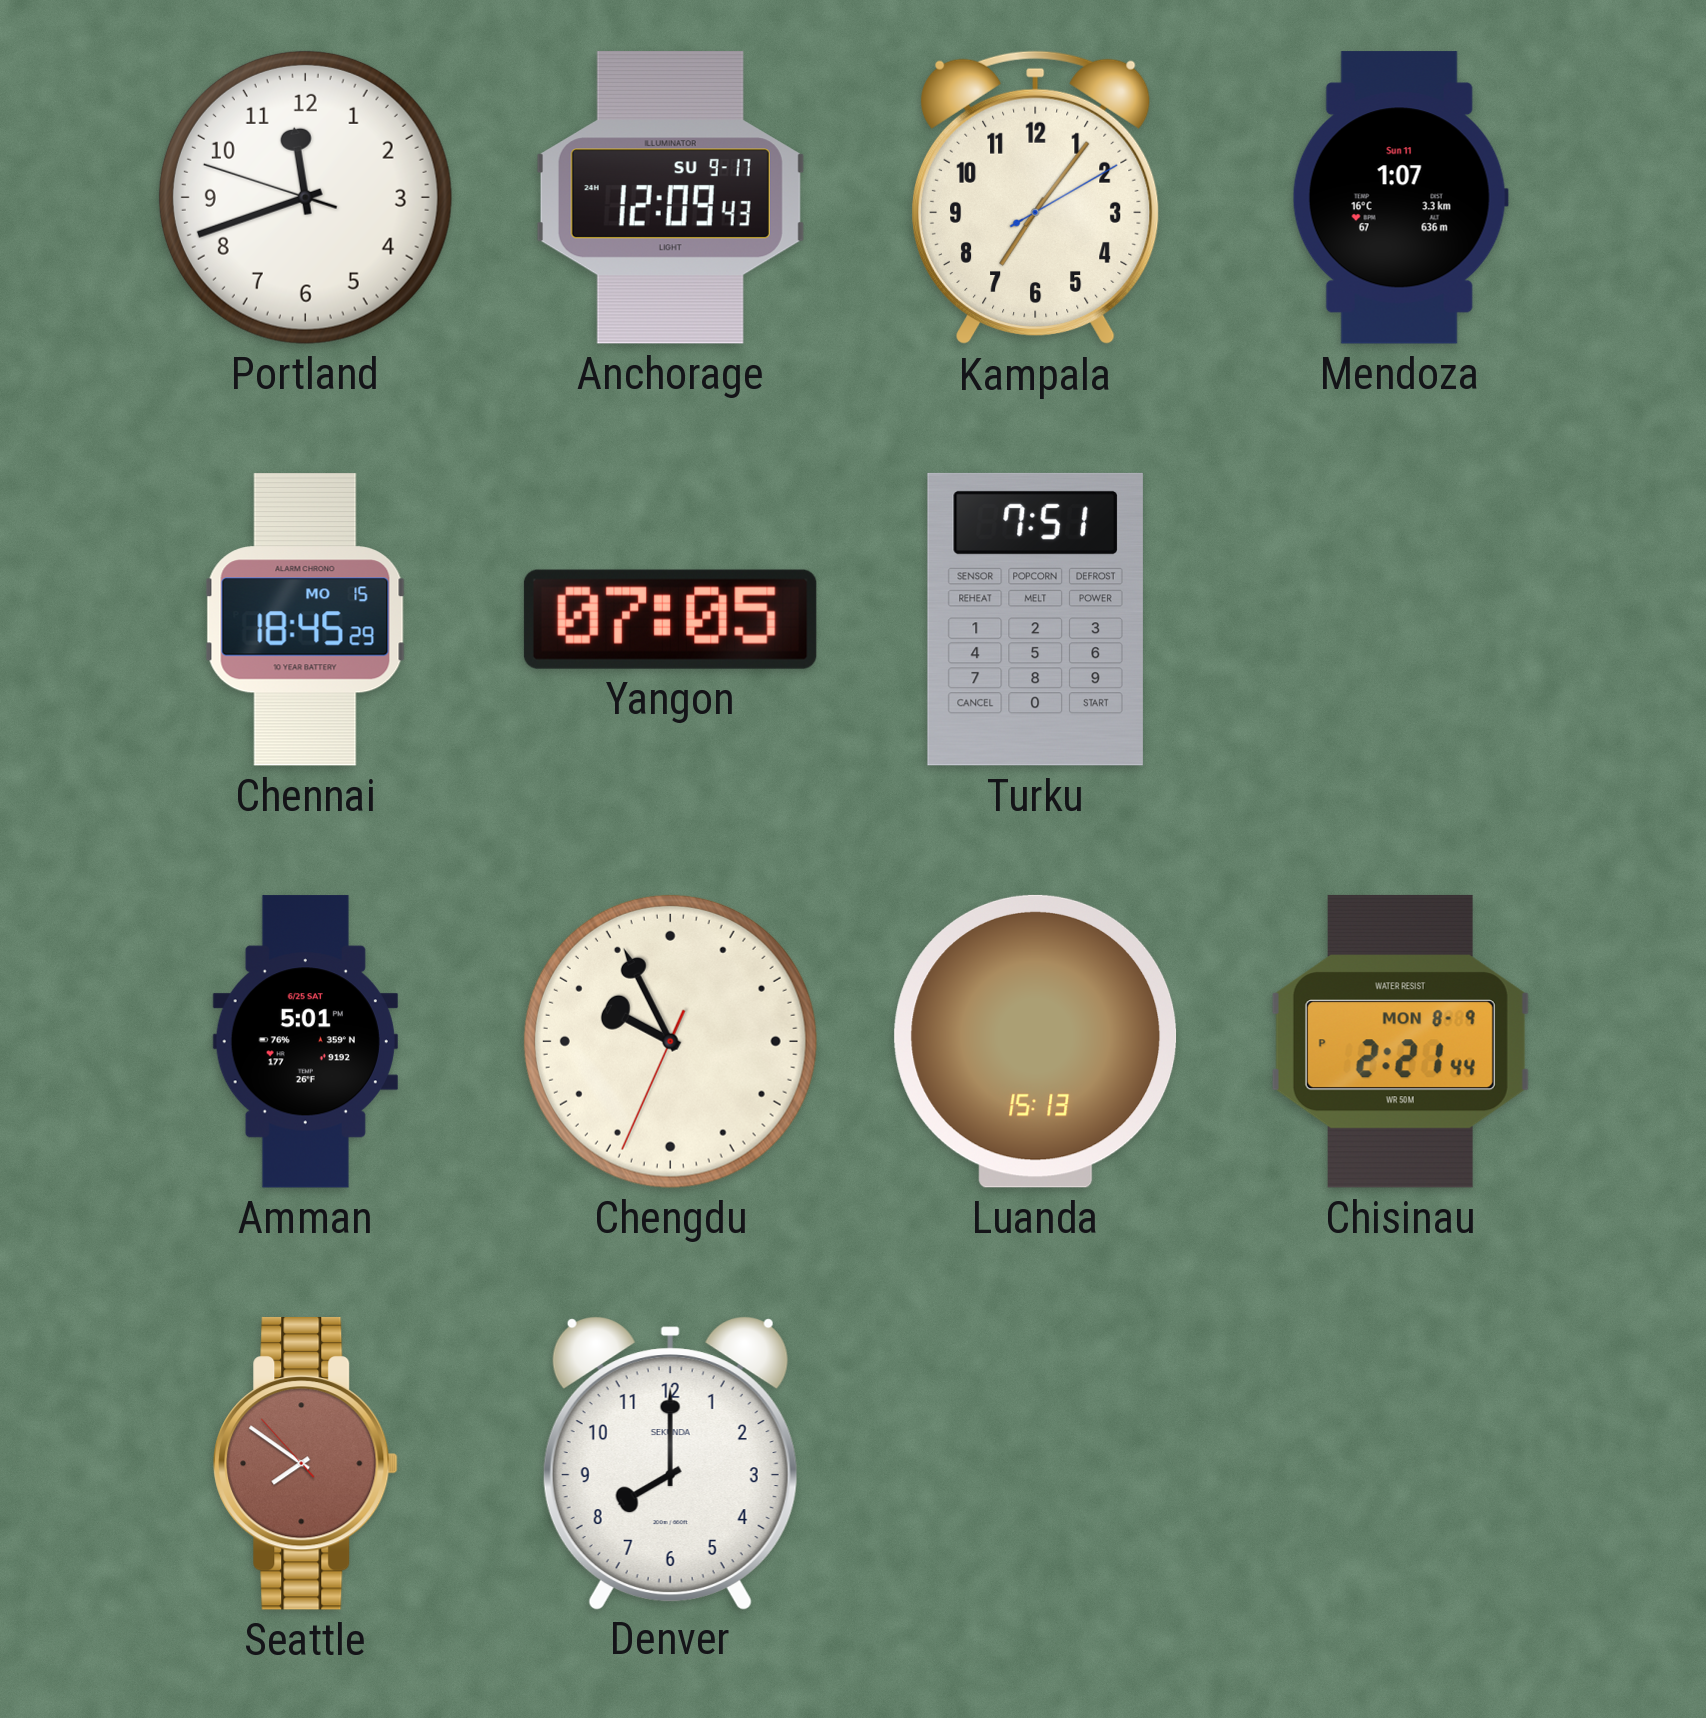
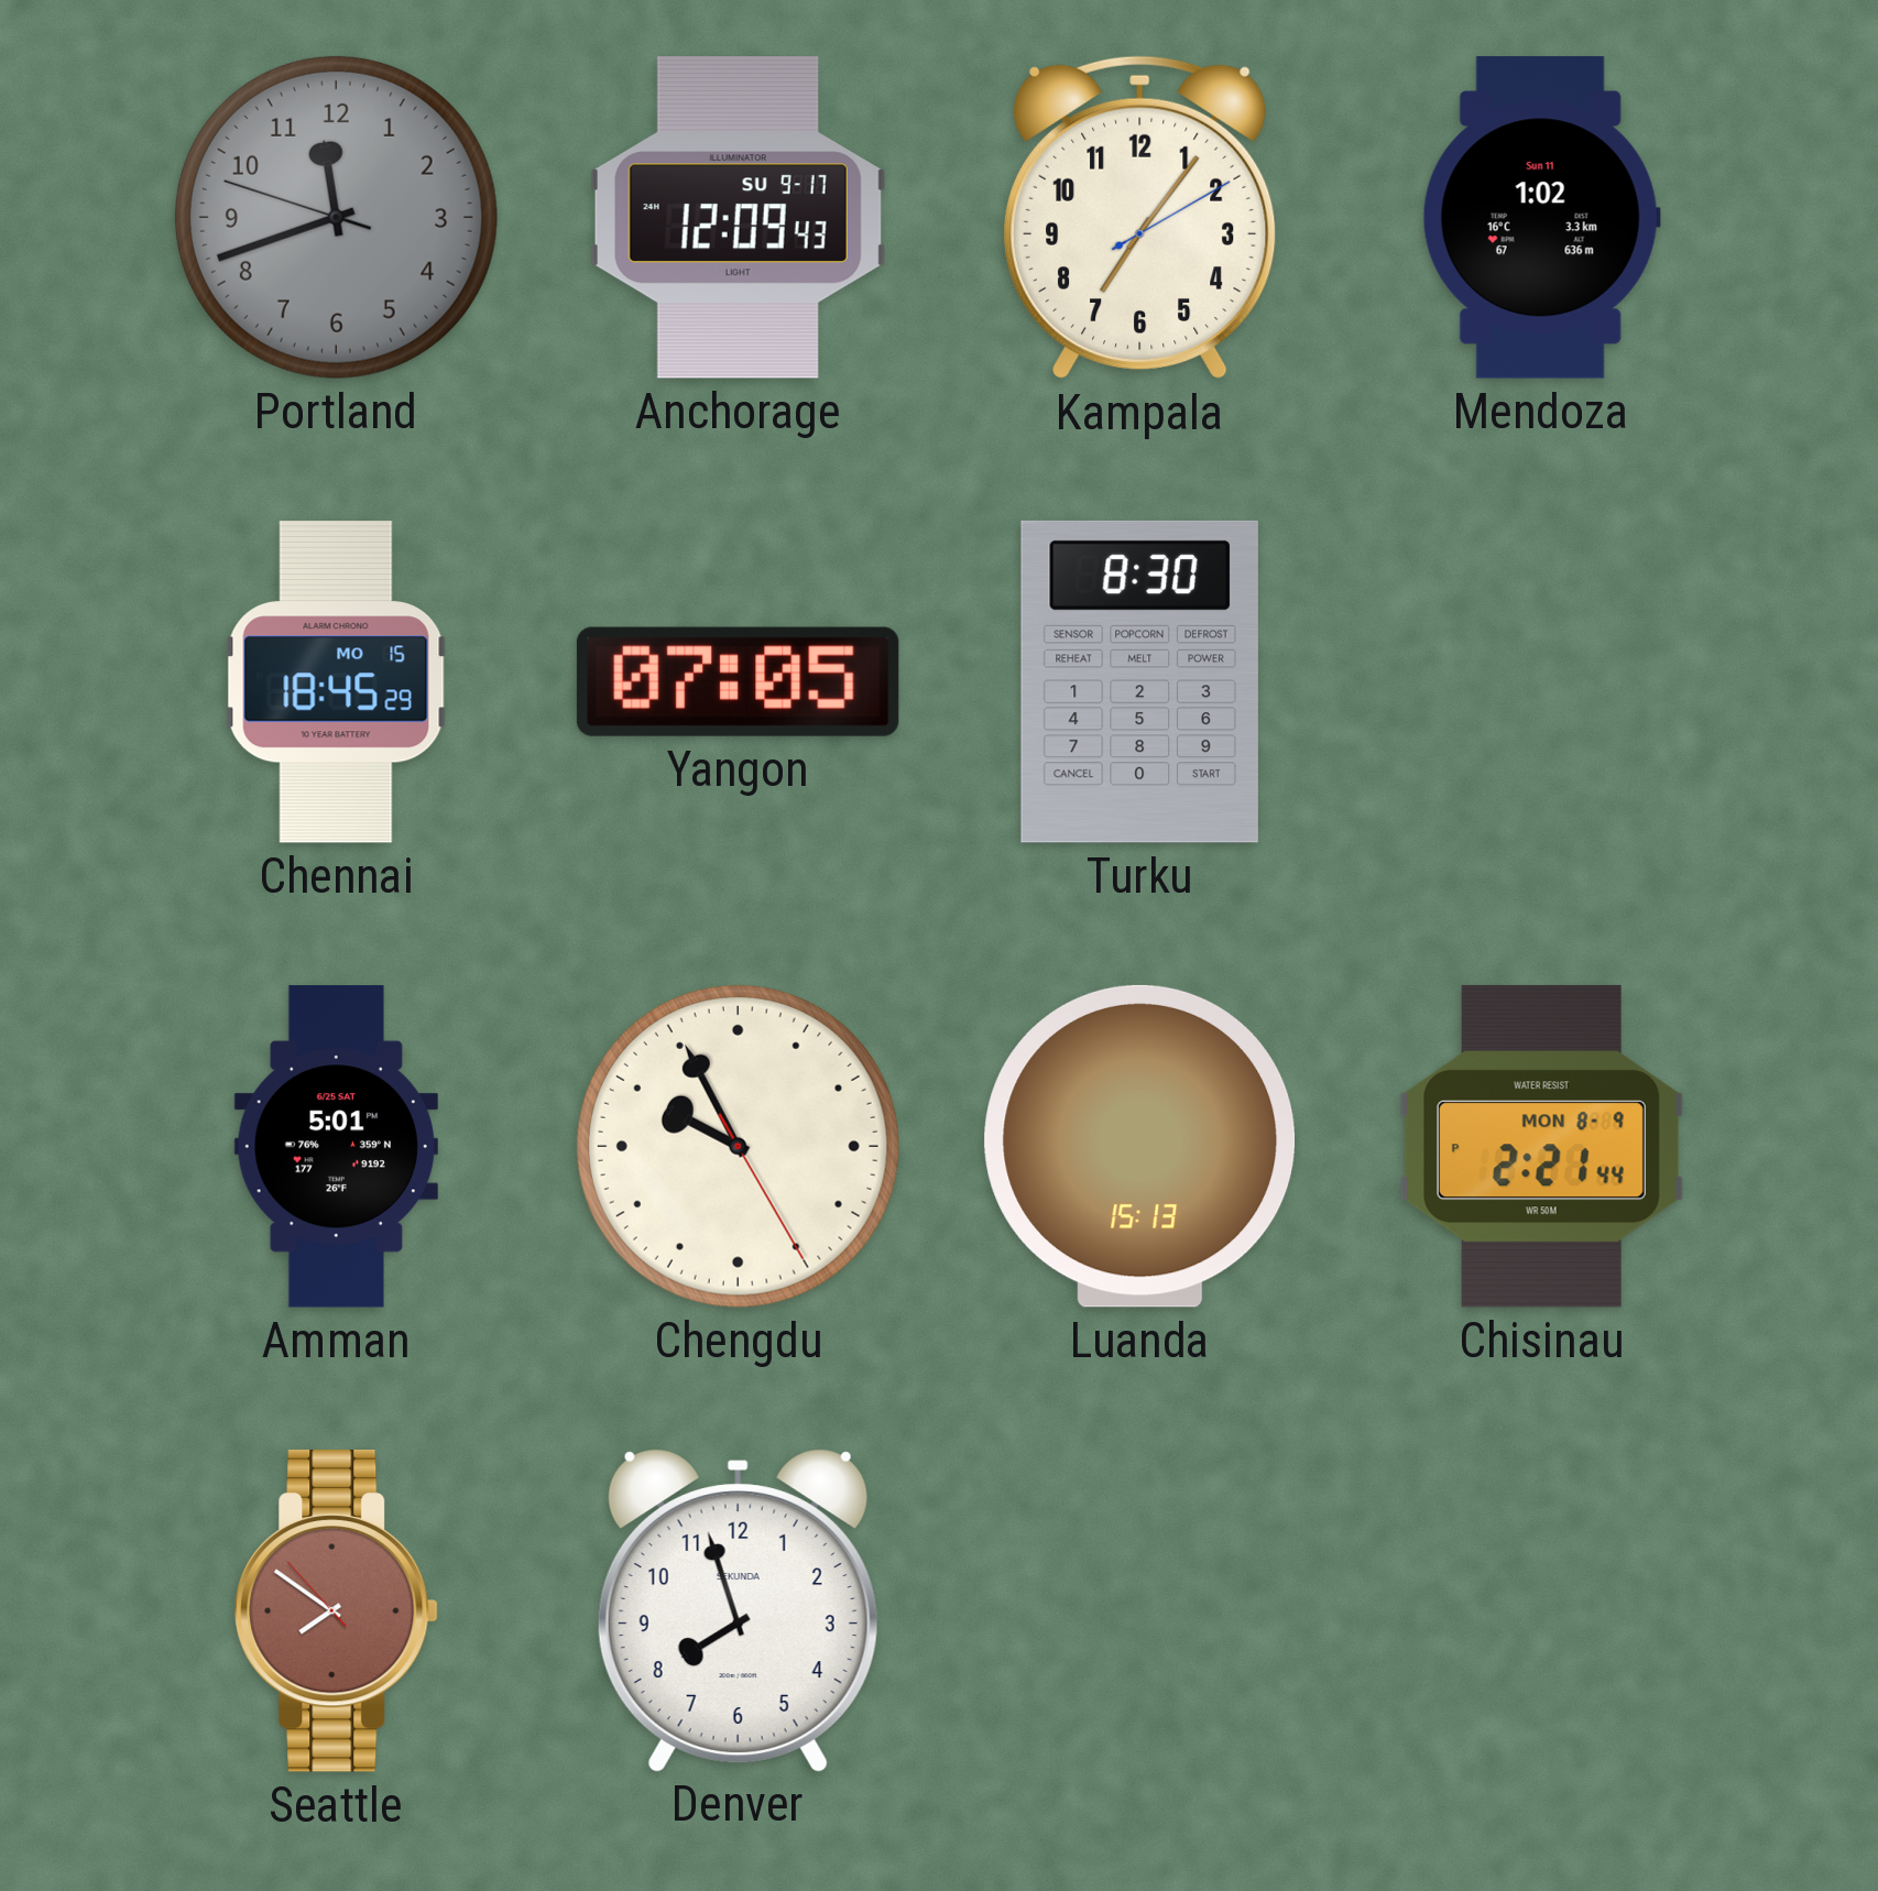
Portland dial: white -> grey
Mendoza: 1:07 -> 1:02
Turku: 7:51 -> 8:30
Chengdu: 9:55:34 -> 9:55:25
Denver: 8:00 -> 7:57
